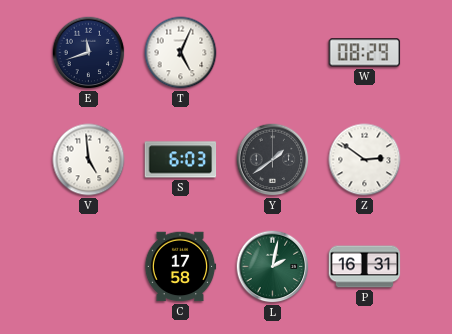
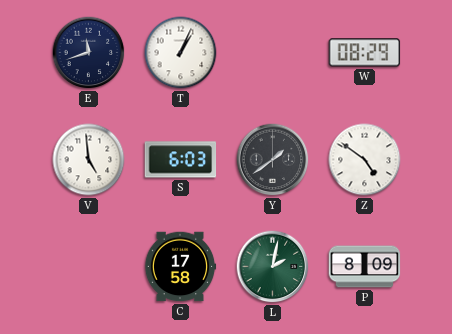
T: 5:04 -> 1:04
Z: 2:51 -> 4:51
P: 16:31 -> 8:09
